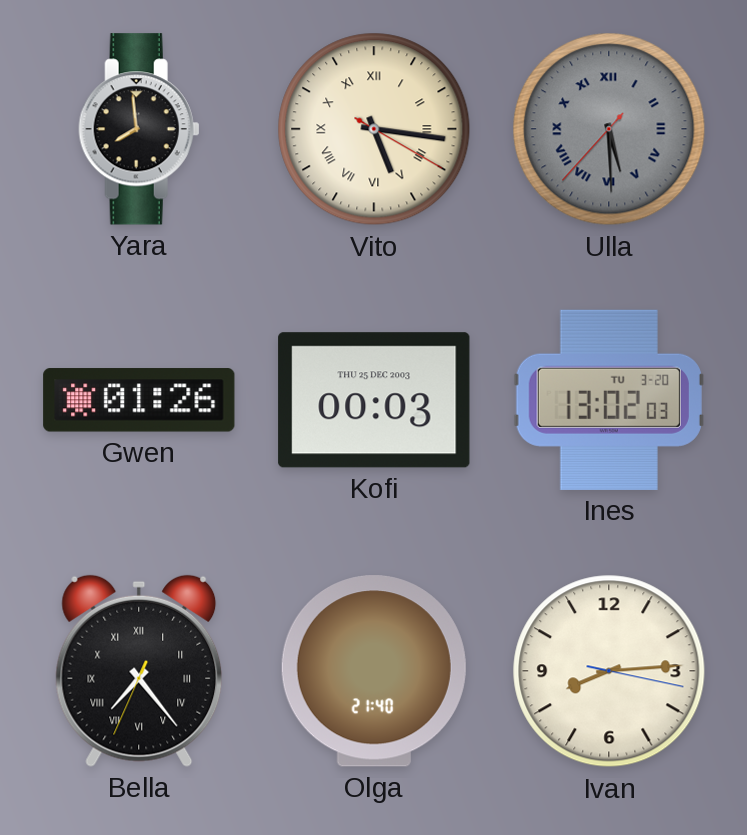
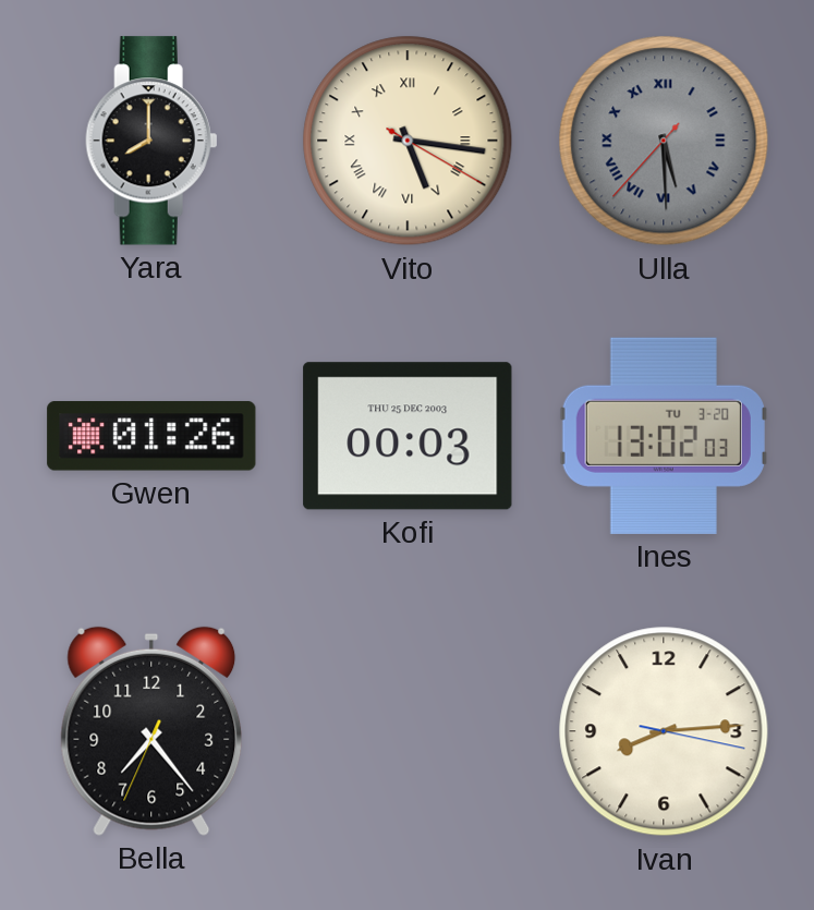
Yara: 7:59 -> 8:00
Bella numerals: Roman -> Arabic
Olga: 21:40 -> none
